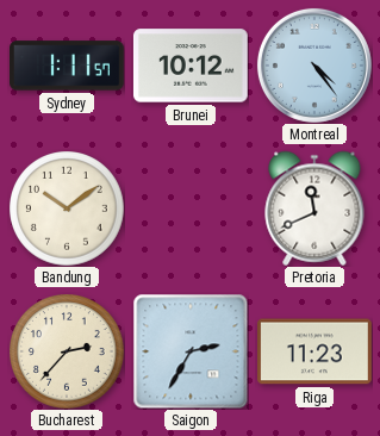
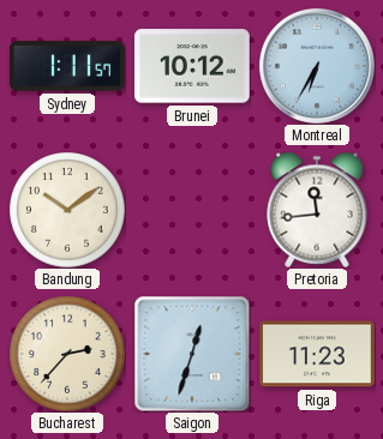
Montreal: 4:24 -> 6:35
Pretoria: 11:41 -> 11:44
Saigon: 2:35 -> 12:33
